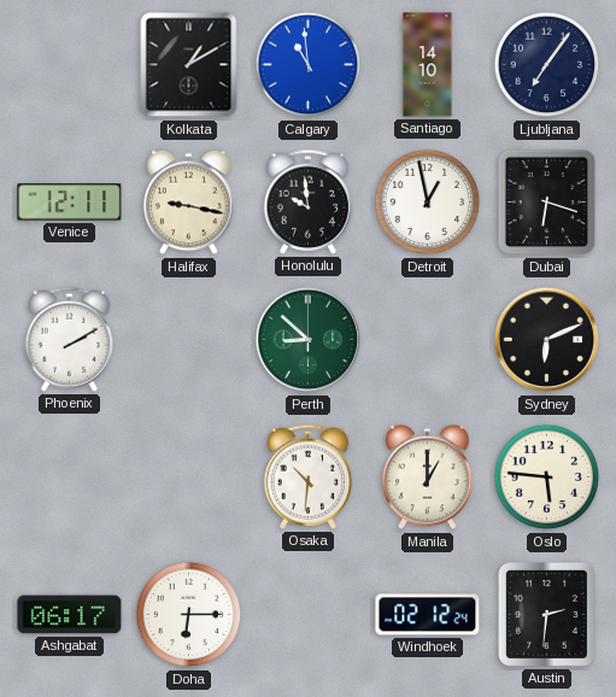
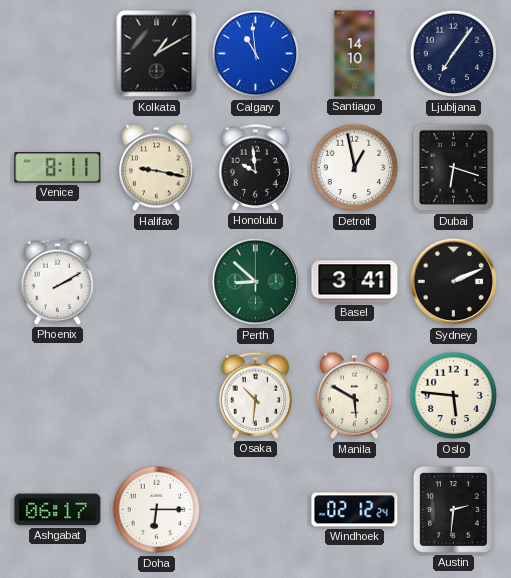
Venice: 12:11 -> 8:11
Basel: none -> 3:41
Sydney: 6:11 -> 2:11
Manila: 1:00 -> 5:50
